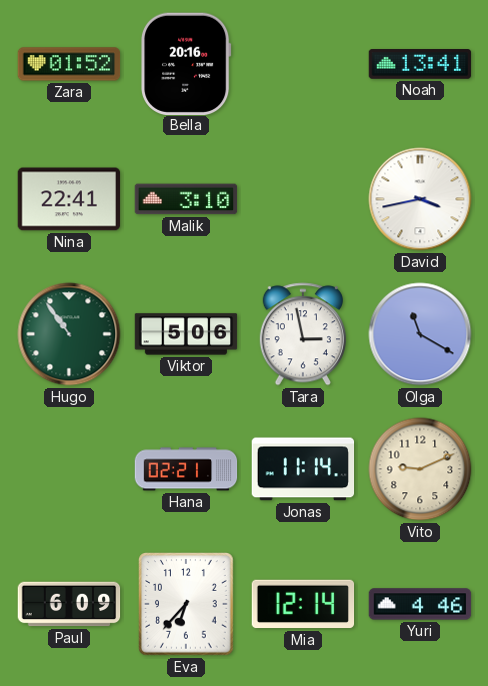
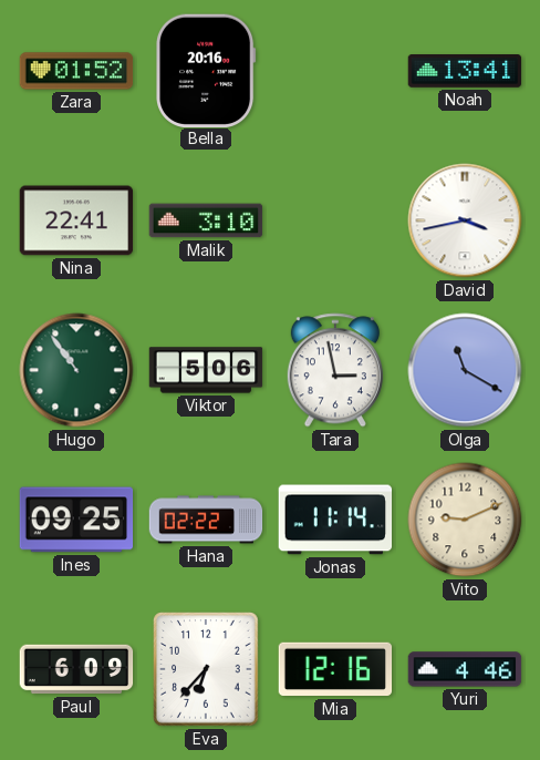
Ines: none -> 09:25
Hana: 02:21 -> 02:22
Mia: 12:14 -> 12:16
